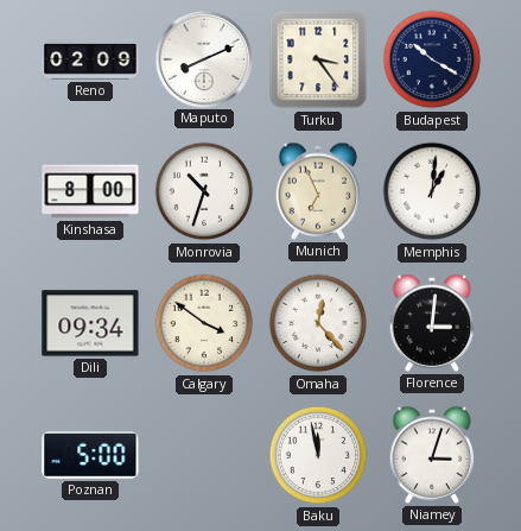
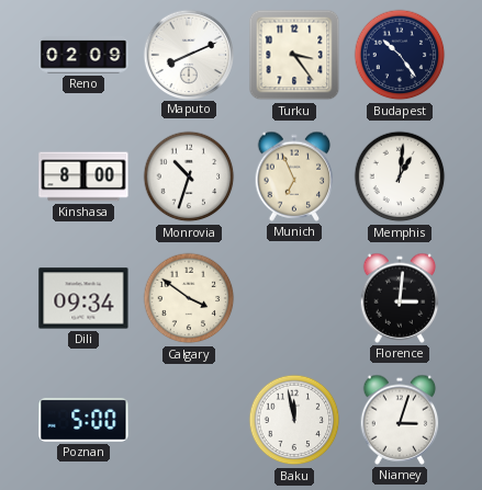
Budapest: 10:20 -> 10:24
Omaha: 12:23 -> none
